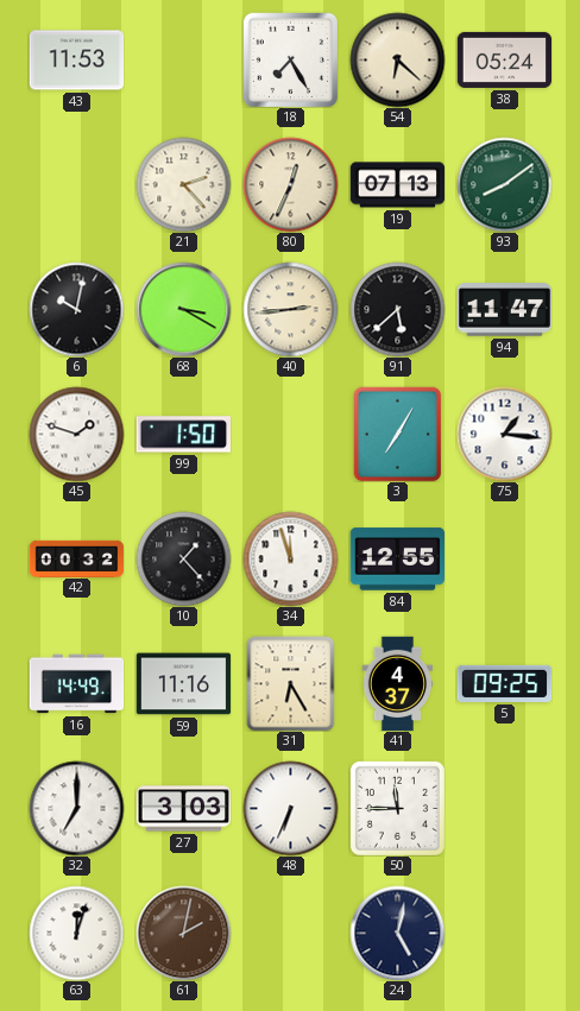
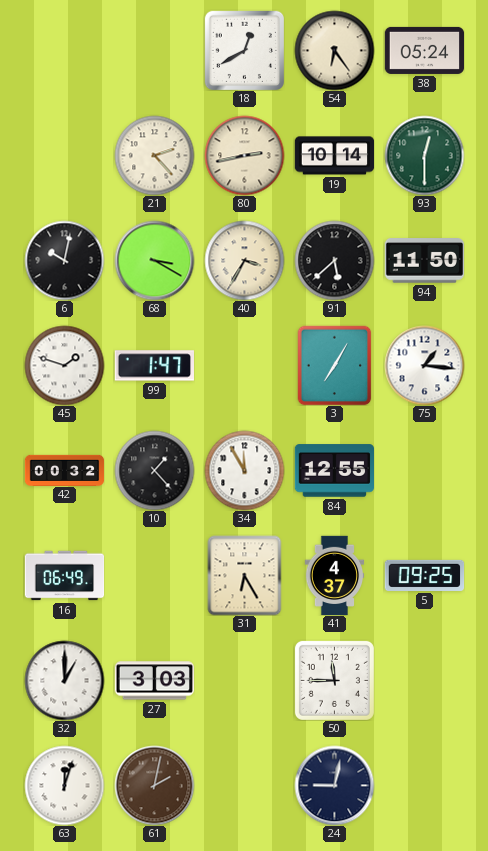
43: 11:53 -> none
18: 7:25 -> 12:40
54: 6:22 -> 6:24
80: 12:34 -> 2:43
19: 07:13 -> 10:14
93: 8:09 -> 12:30
40: 2:44 -> 3:35
94: 11:47 -> 11:50
99: 1:50 -> 1:47
34: 11:57 -> 11:55
16: 14:49 -> 06:49
59: 11:16 -> none
32: 7:00 -> 1:00
48: 6:34 -> none
24: 5:02 -> 9:02
